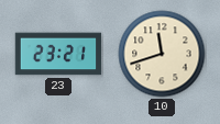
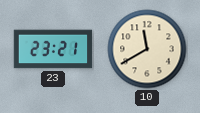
10: 11:42 -> 11:40
